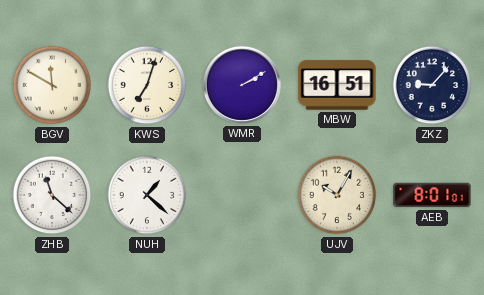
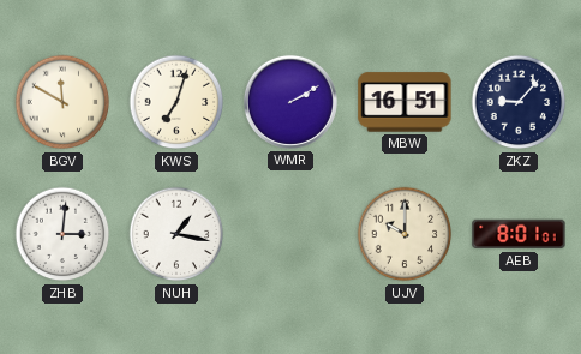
ZHB: 11:22 -> 3:01
NUH: 1:22 -> 1:17
UJV: 10:05 -> 10:00
